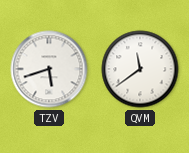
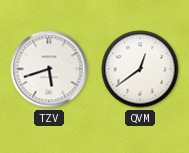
QVM: 11:39 -> 12:39
